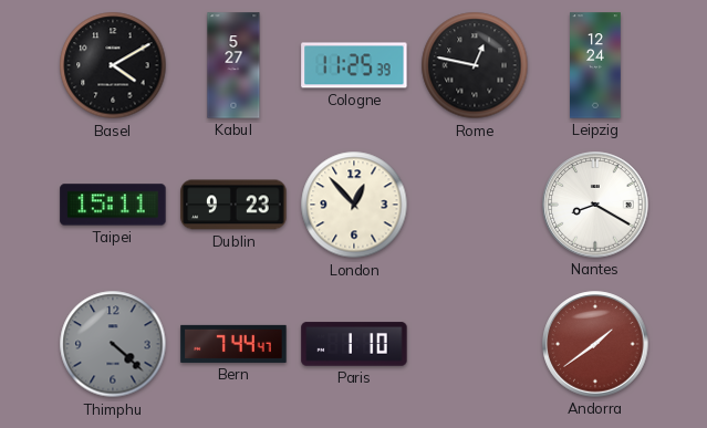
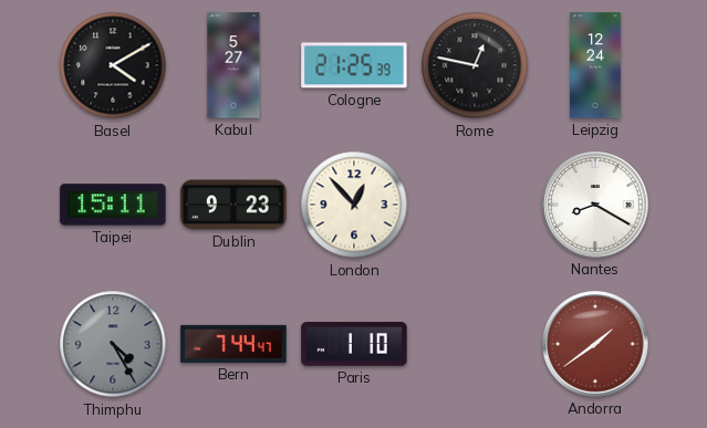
Cologne: 11:25 -> 21:25
Thimphu: 4:22 -> 4:25
